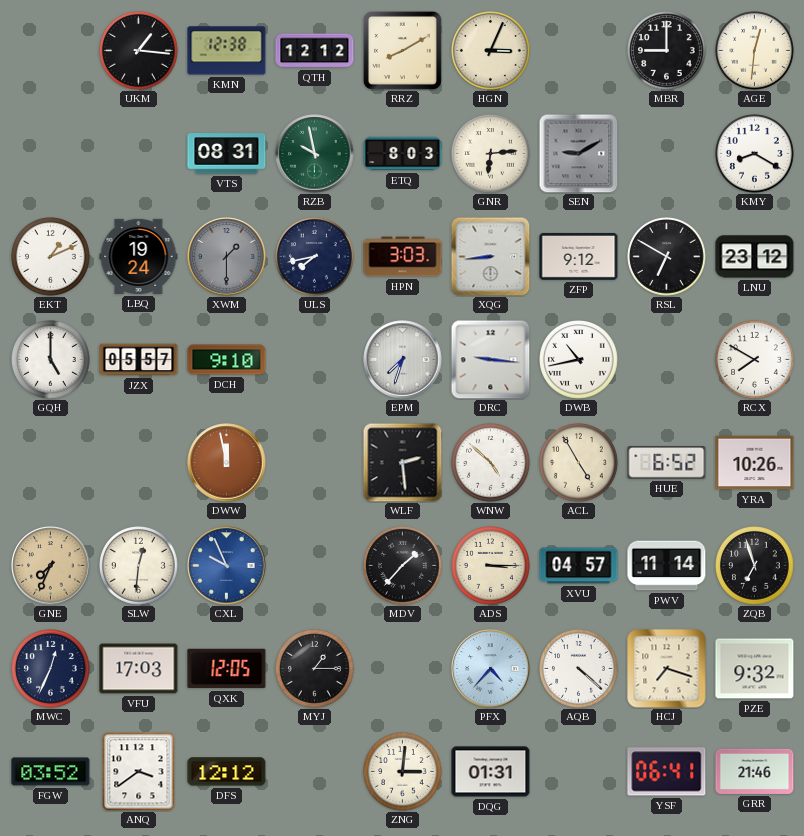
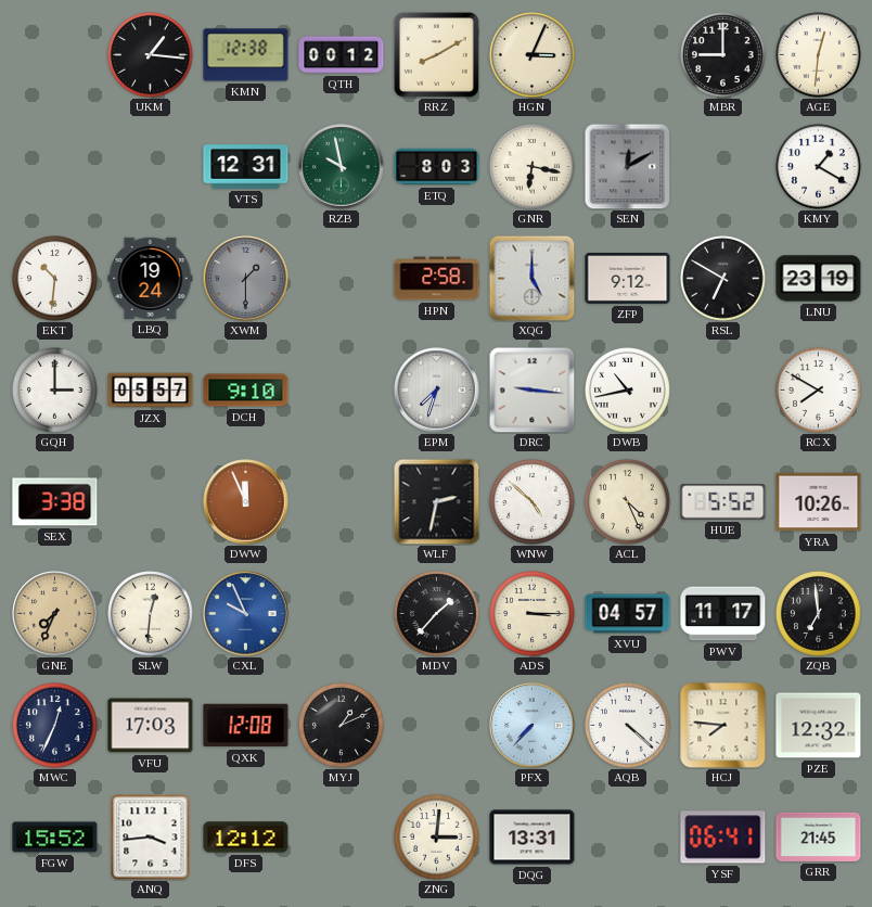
QTH: 12:12 -> 00:12
VTS: 08:31 -> 12:31
GNR: 6:14 -> 6:17
SEN: 9:10 -> 12:10
KMY: 8:20 -> 1:20
EKT: 1:11 -> 10:31
ULS: 7:43 -> none
HPN: 3:03 -> 2:58
XQG: 8:44 -> 5:00
LNU: 23:12 -> 23:19
GQH: 5:00 -> 3:00
SEX: none -> 3:38
DWW: 11:58 -> 11:56
WLF: 2:29 -> 2:32
ACL: 4:55 -> 4:26
HUE: 6:52 -> 5:52
PWV: 11:14 -> 11:17
ZQB: 6:57 -> 6:59
QXK: 12:05 -> 12:08
MYJ: 1:15 -> 1:11
PFX: 4:37 -> 7:37
HCJ: 7:18 -> 7:46
PZE: 9:32 -> 12:32
FGW: 03:52 -> 15:52
ANQ: 3:39 -> 3:44
DQG: 01:31 -> 13:31
GRR: 21:46 -> 21:45
